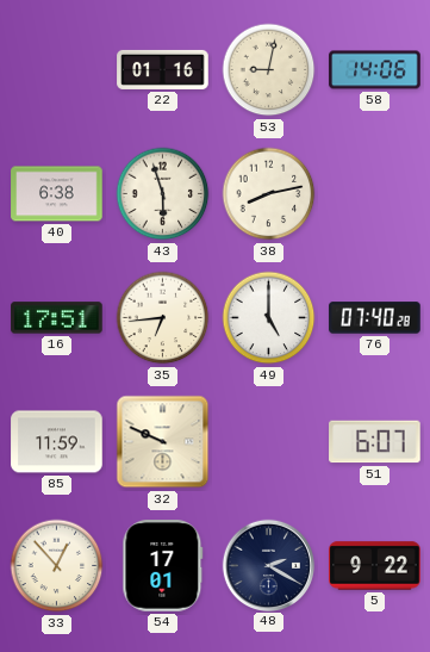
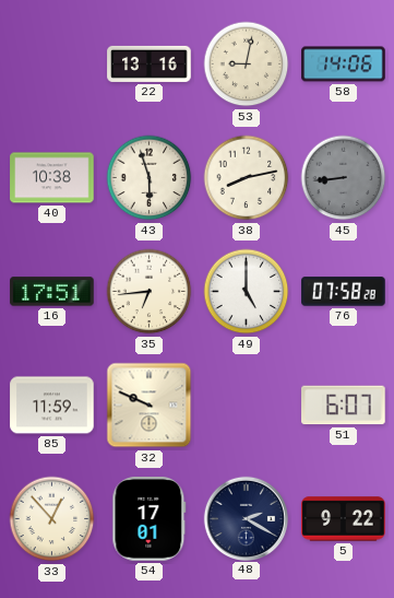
22: 01:16 -> 13:16
40: 6:38 -> 10:38
45: none -> 8:44
76: 07:40 -> 07:58
